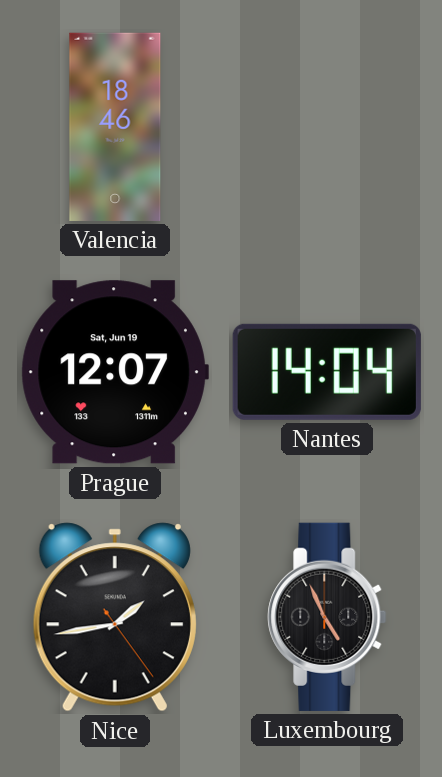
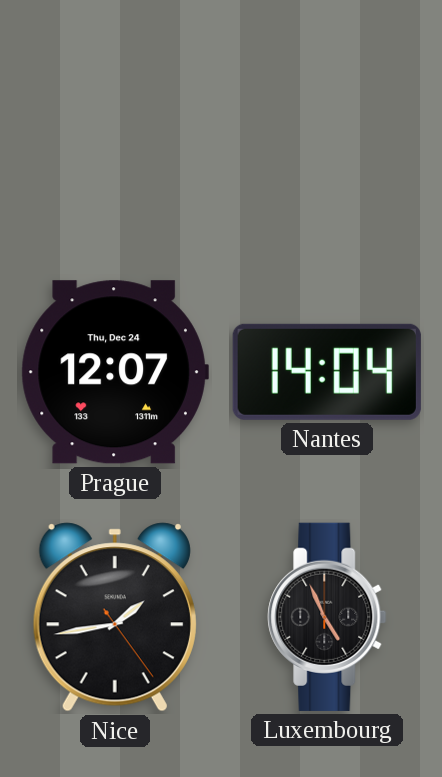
Valencia: 18:46 -> none
Prague date: Sat, Jun 19 -> Thu, Dec 24
